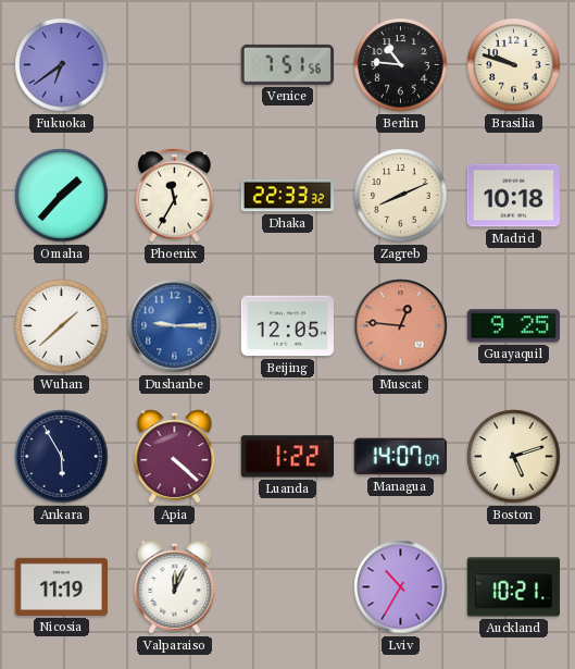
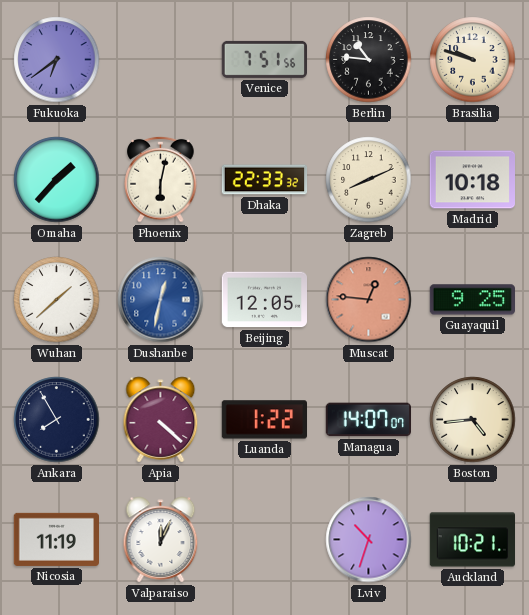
Phoenix: 11:35 -> 6:02
Dushanbe: 9:15 -> 12:32
Ankara: 5:55 -> 7:55
Boston: 5:12 -> 4:44
Lviv: 10:35 -> 10:33
